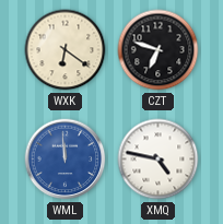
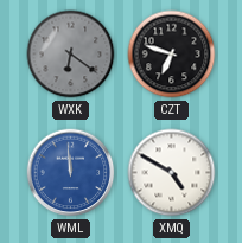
WXK dial: cream -> grey
XMQ: 4:47 -> 4:50
